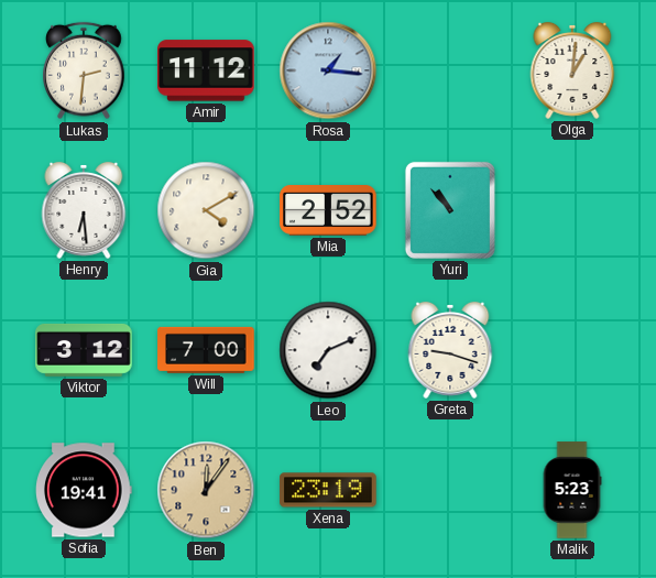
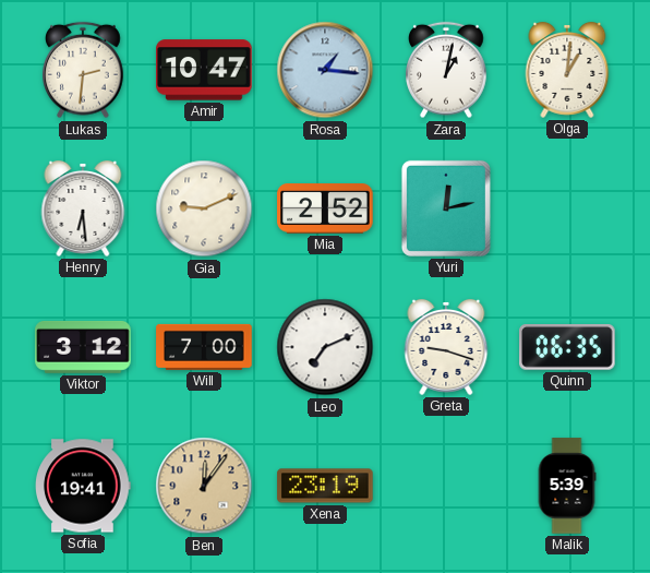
Amir: 11:12 -> 10:47
Zara: none -> 1:02
Gia: 4:10 -> 9:11
Yuri: 10:53 -> 12:13
Quinn: none -> 06:35
Malik: 5:23 -> 5:39
